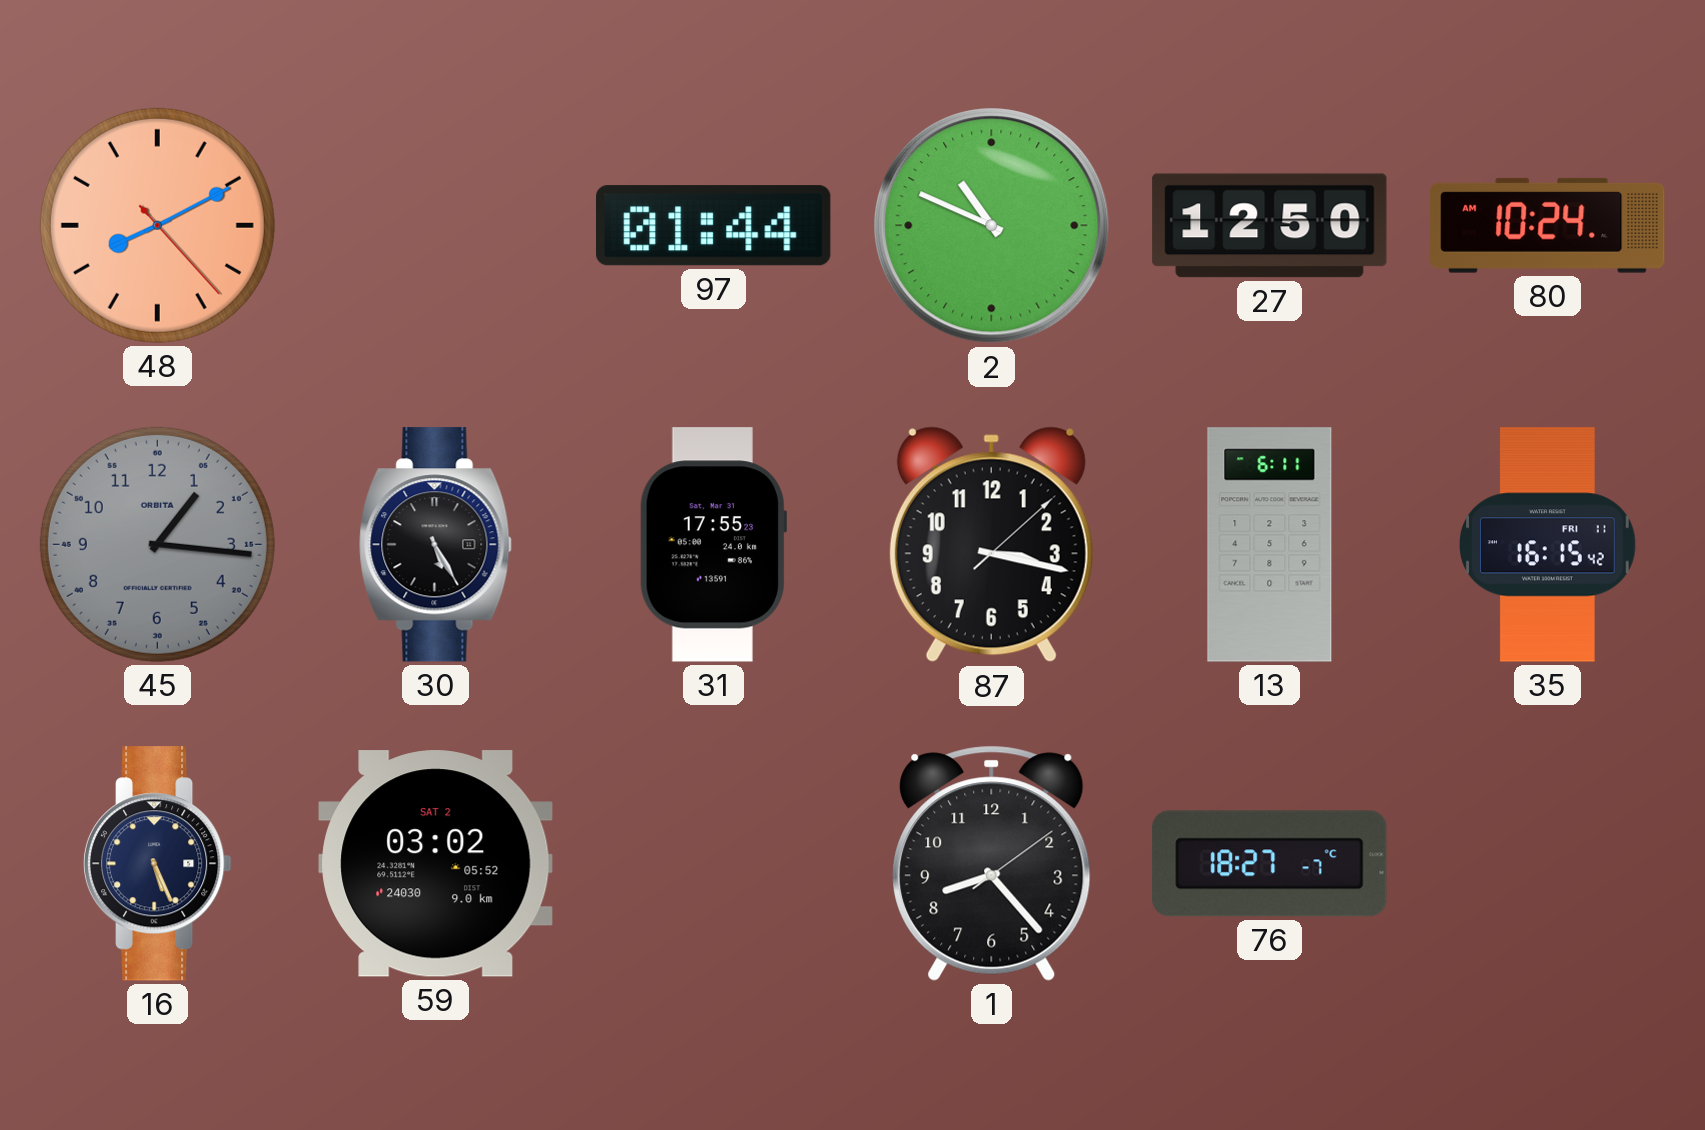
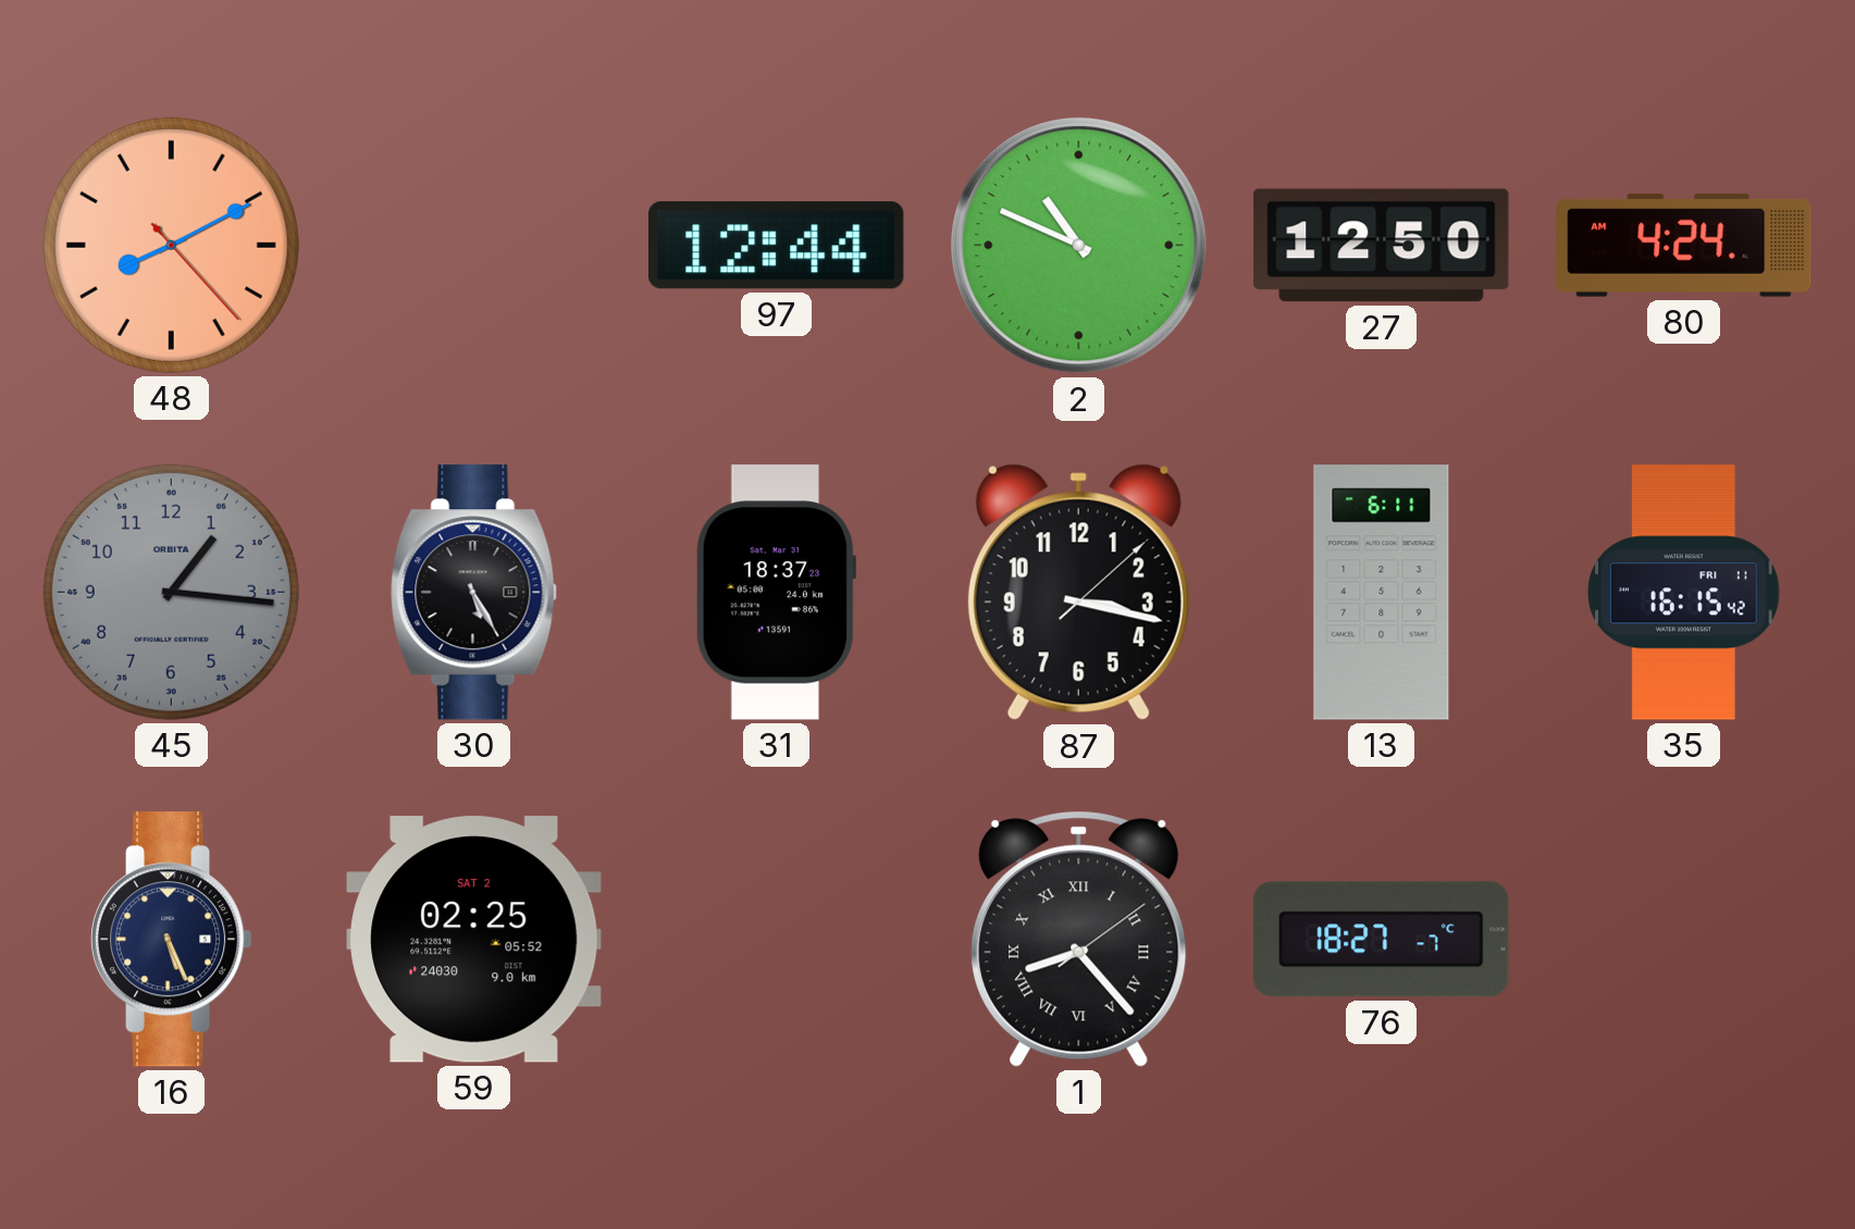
97: 01:44 -> 12:44
80: 10:24 -> 4:24
31: 17:55 -> 18:37
59: 03:02 -> 02:25
1 numerals: Arabic -> Roman
